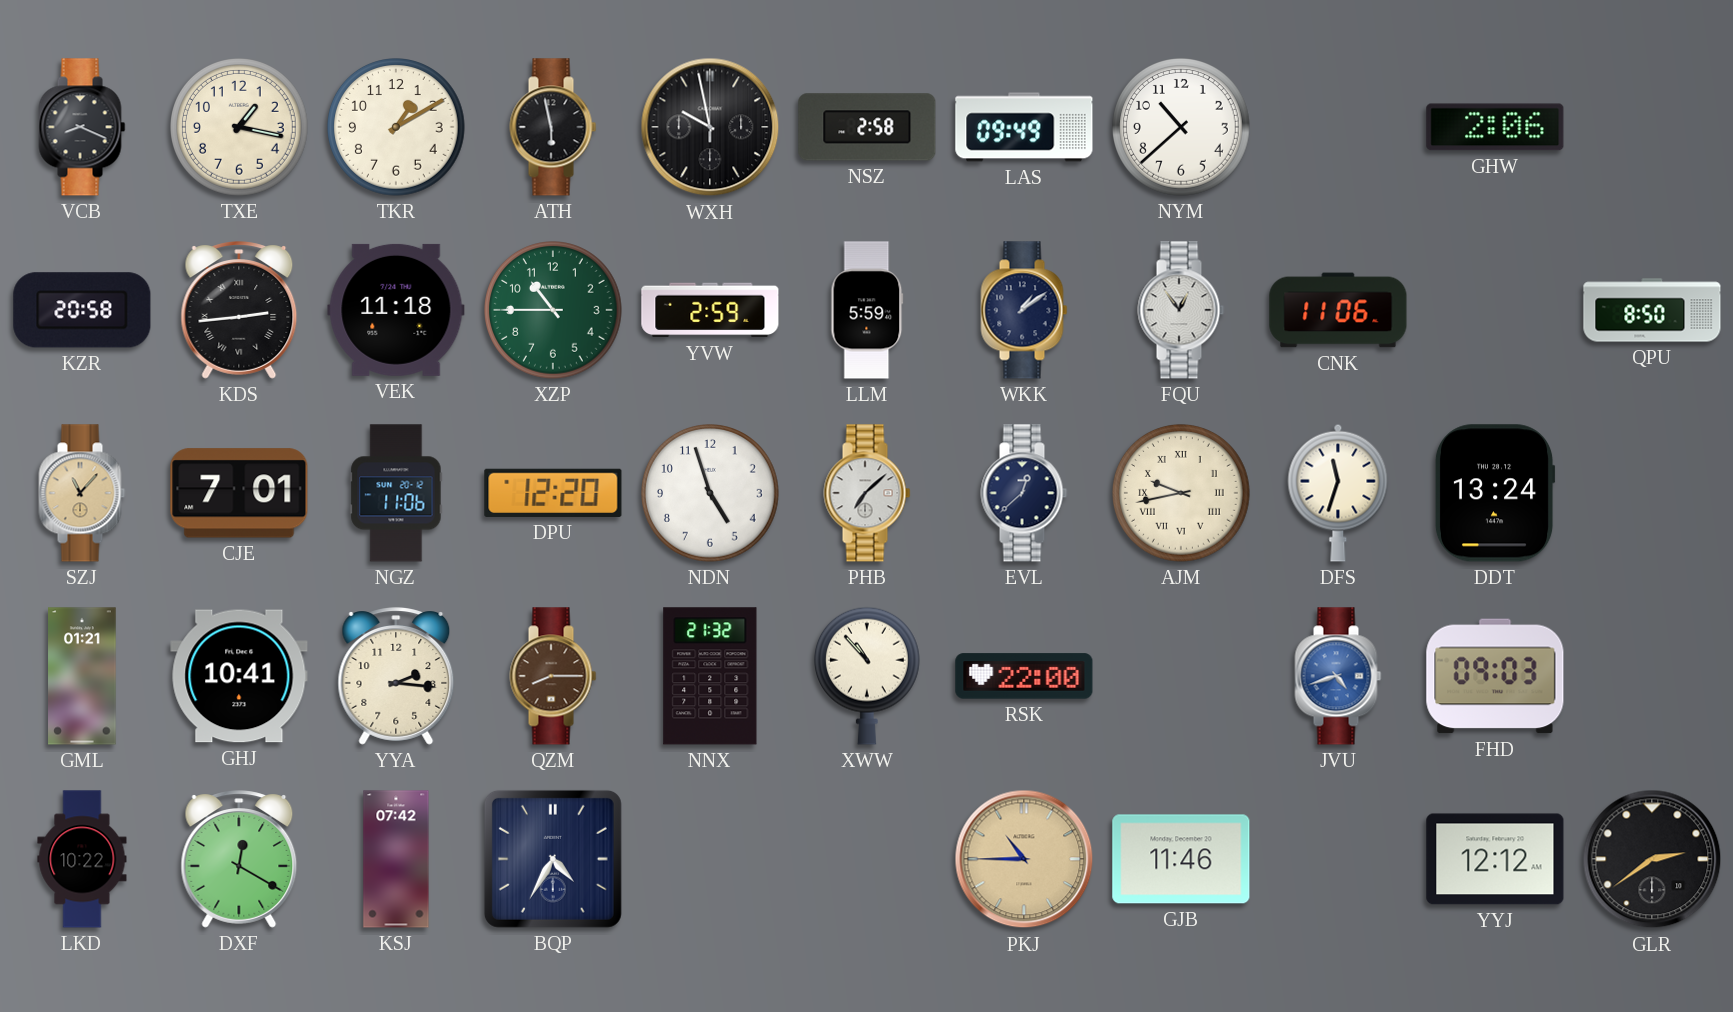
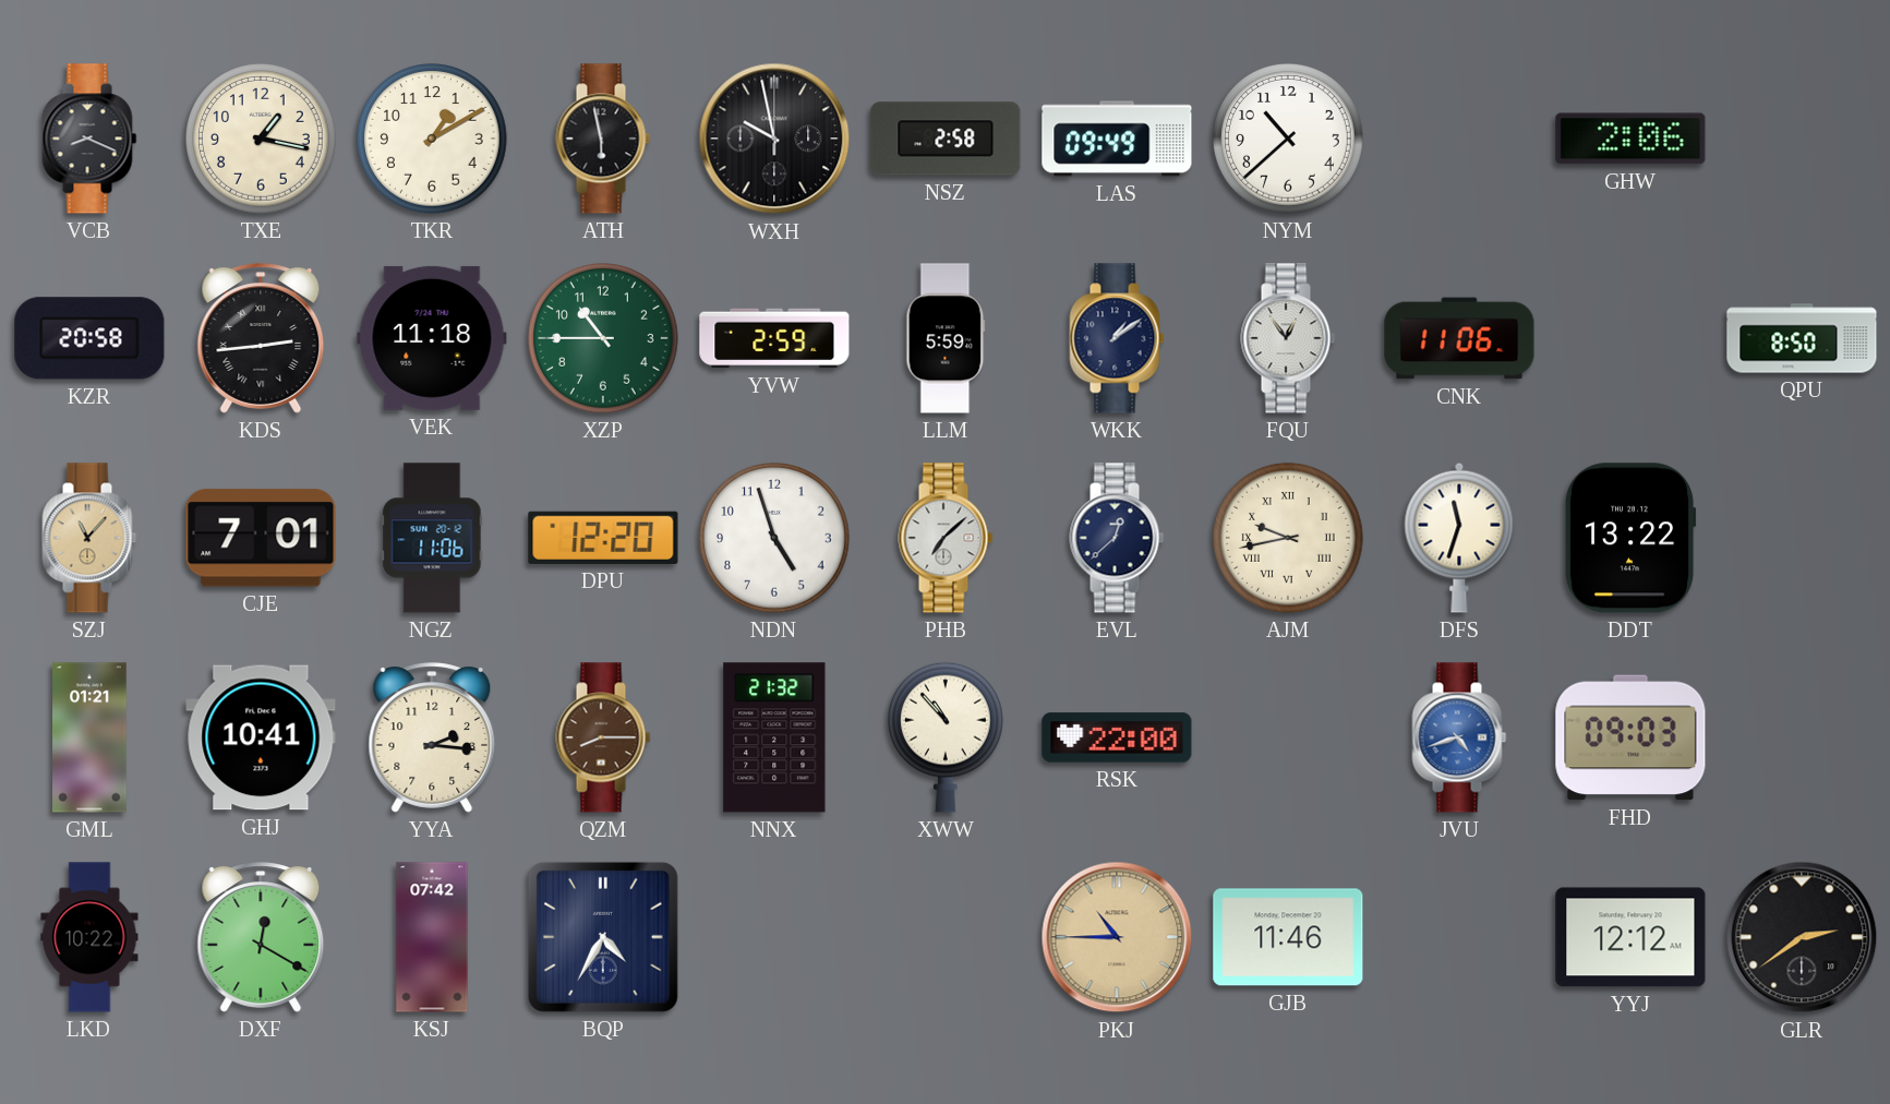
DDT: 13:24 -> 13:22
